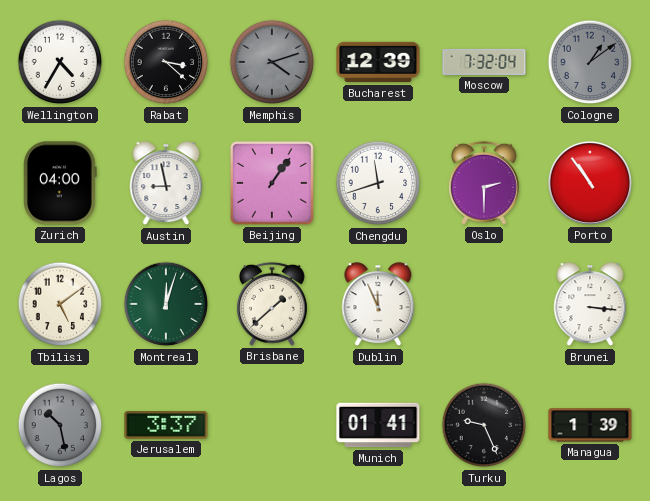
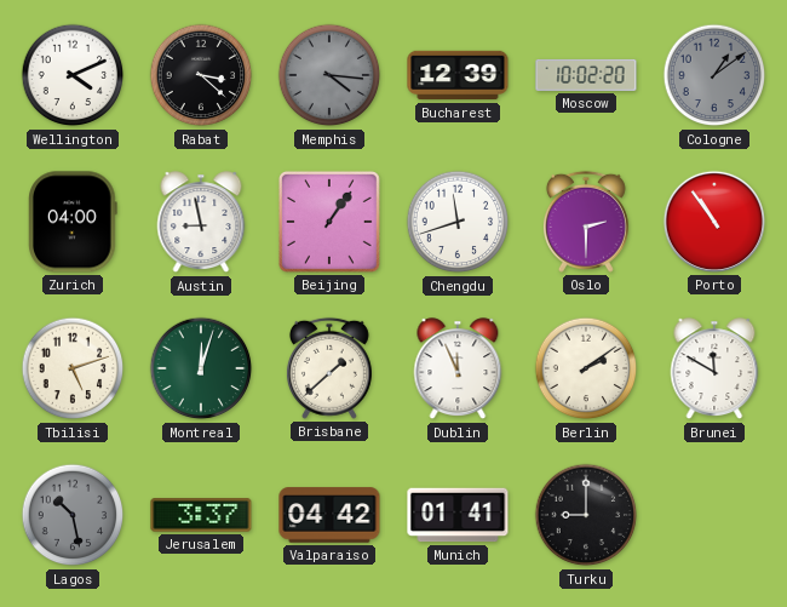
Wellington: 4:35 -> 4:11
Memphis: 4:12 -> 4:16
Moscow: 7:32 -> 10:02
Tbilisi: 5:09 -> 5:12
Berlin: none -> 2:09
Brunei: 3:16 -> 11:50
Valparaiso: none -> 04:42
Turku: 9:26 -> 9:00
Managua: 1:39 -> none
